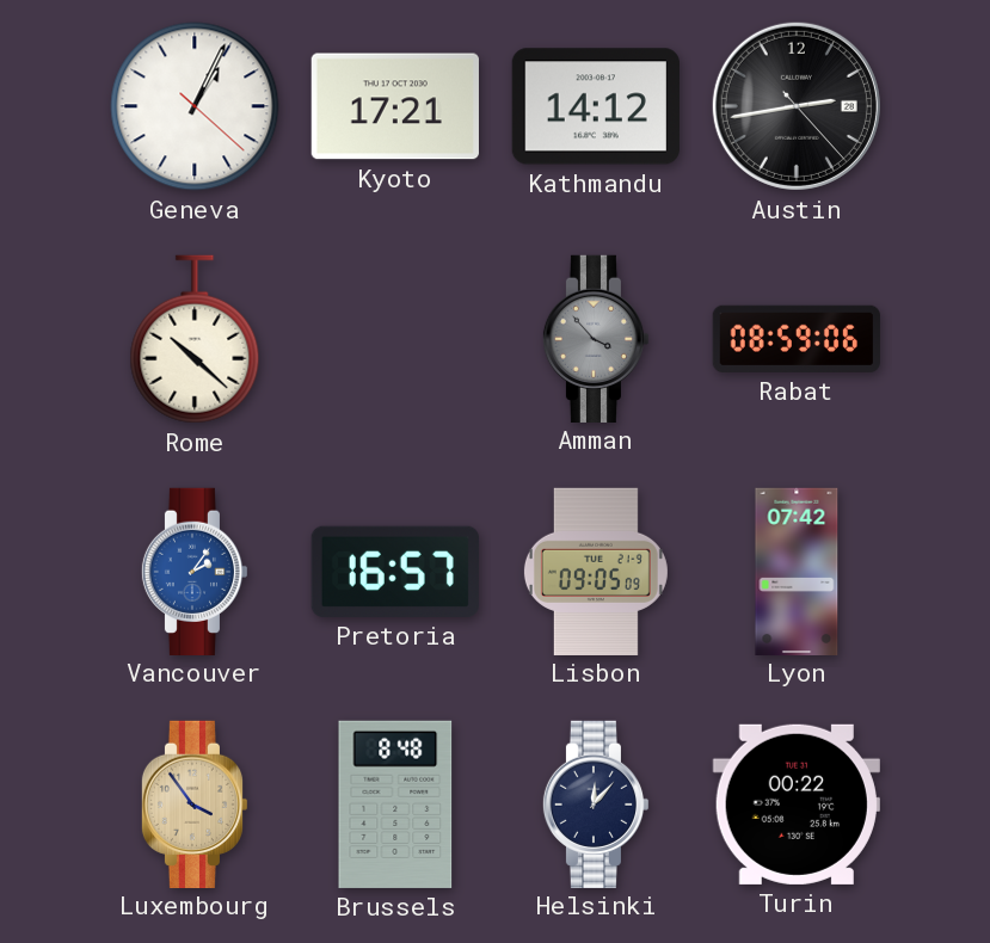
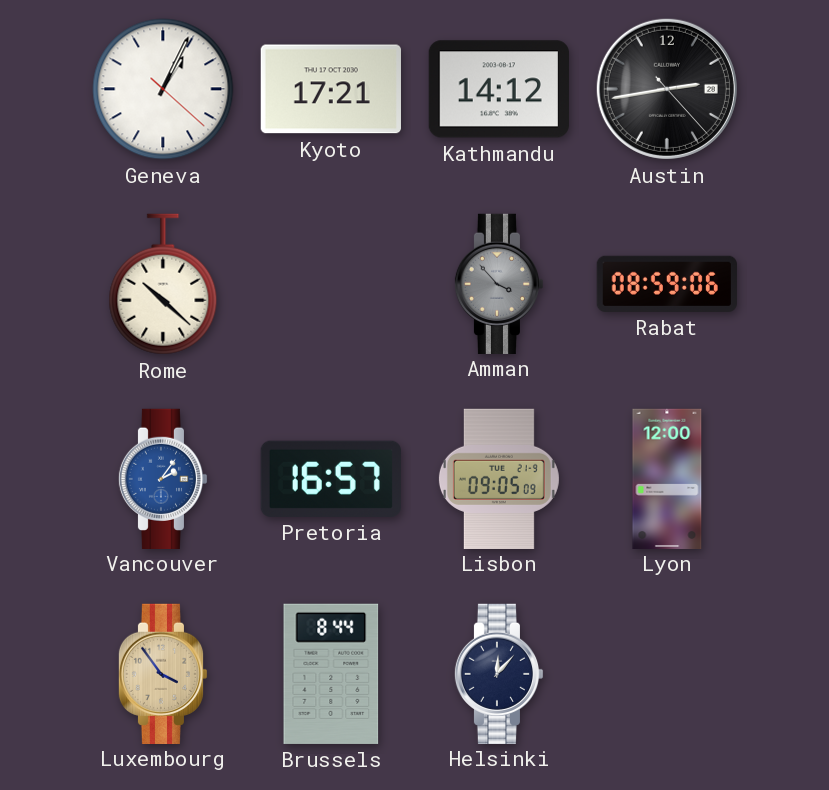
Lyon: 07:42 -> 12:00
Brussels: 8:48 -> 8:44
Turin: 00:22 -> none
